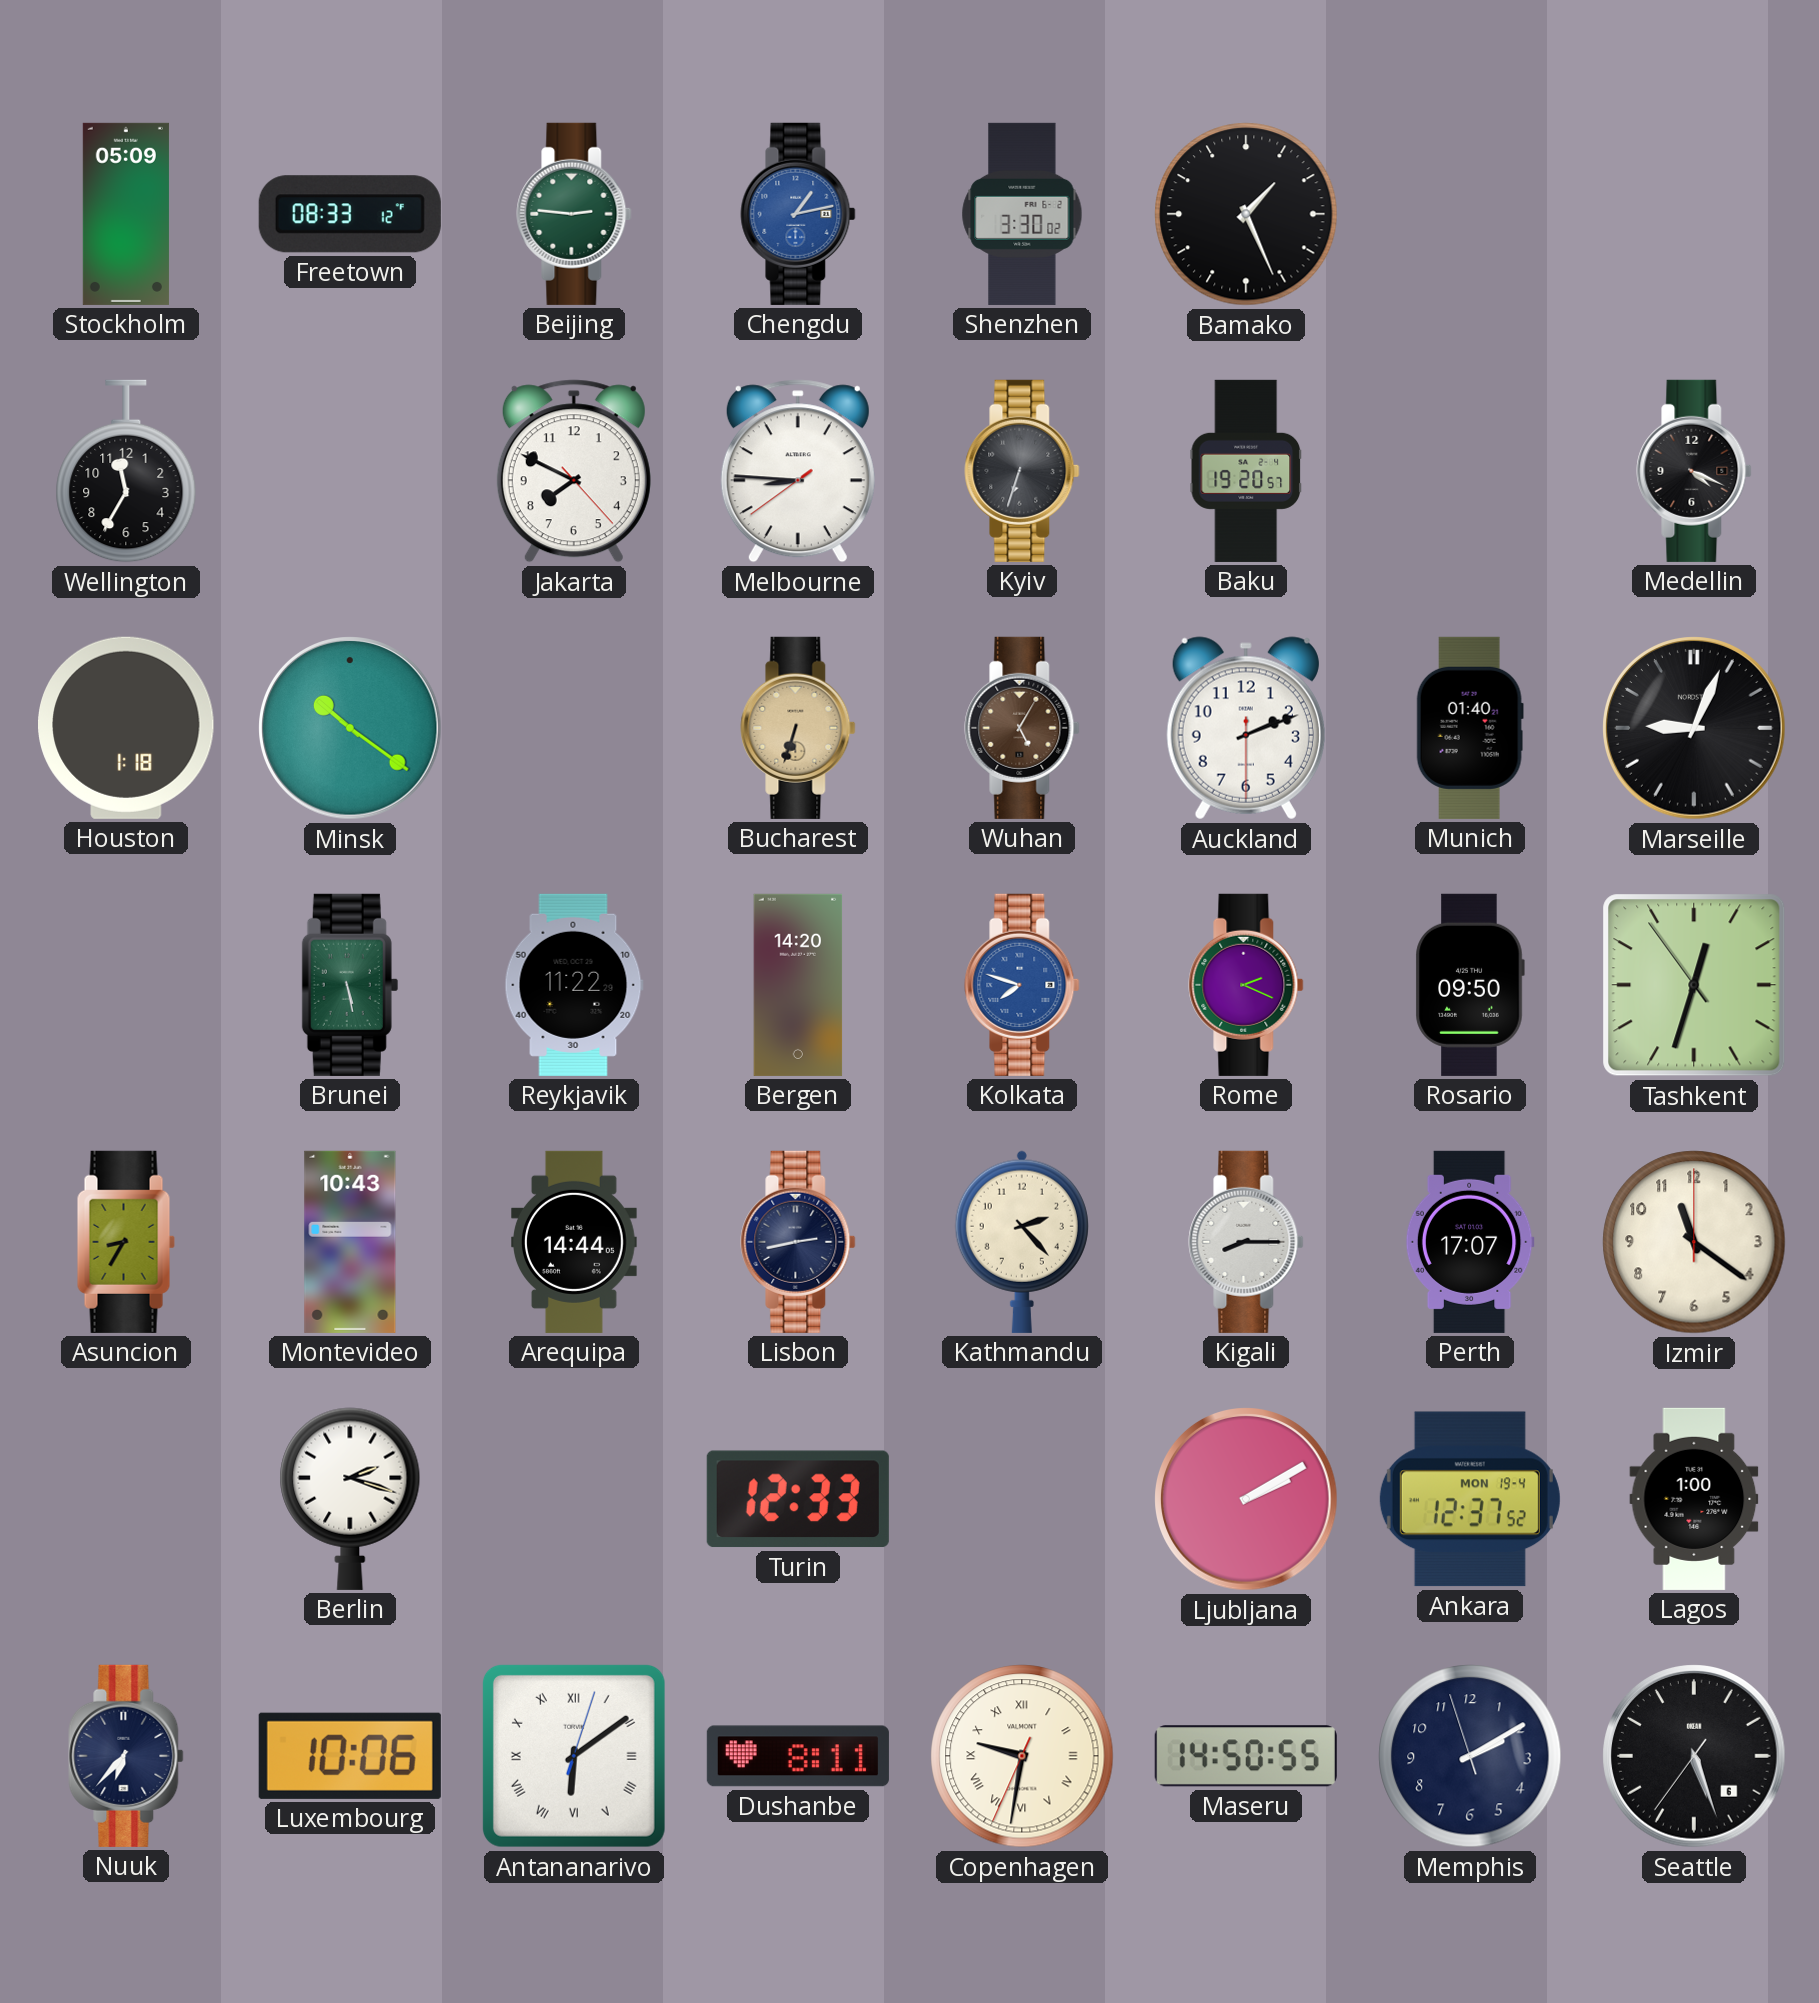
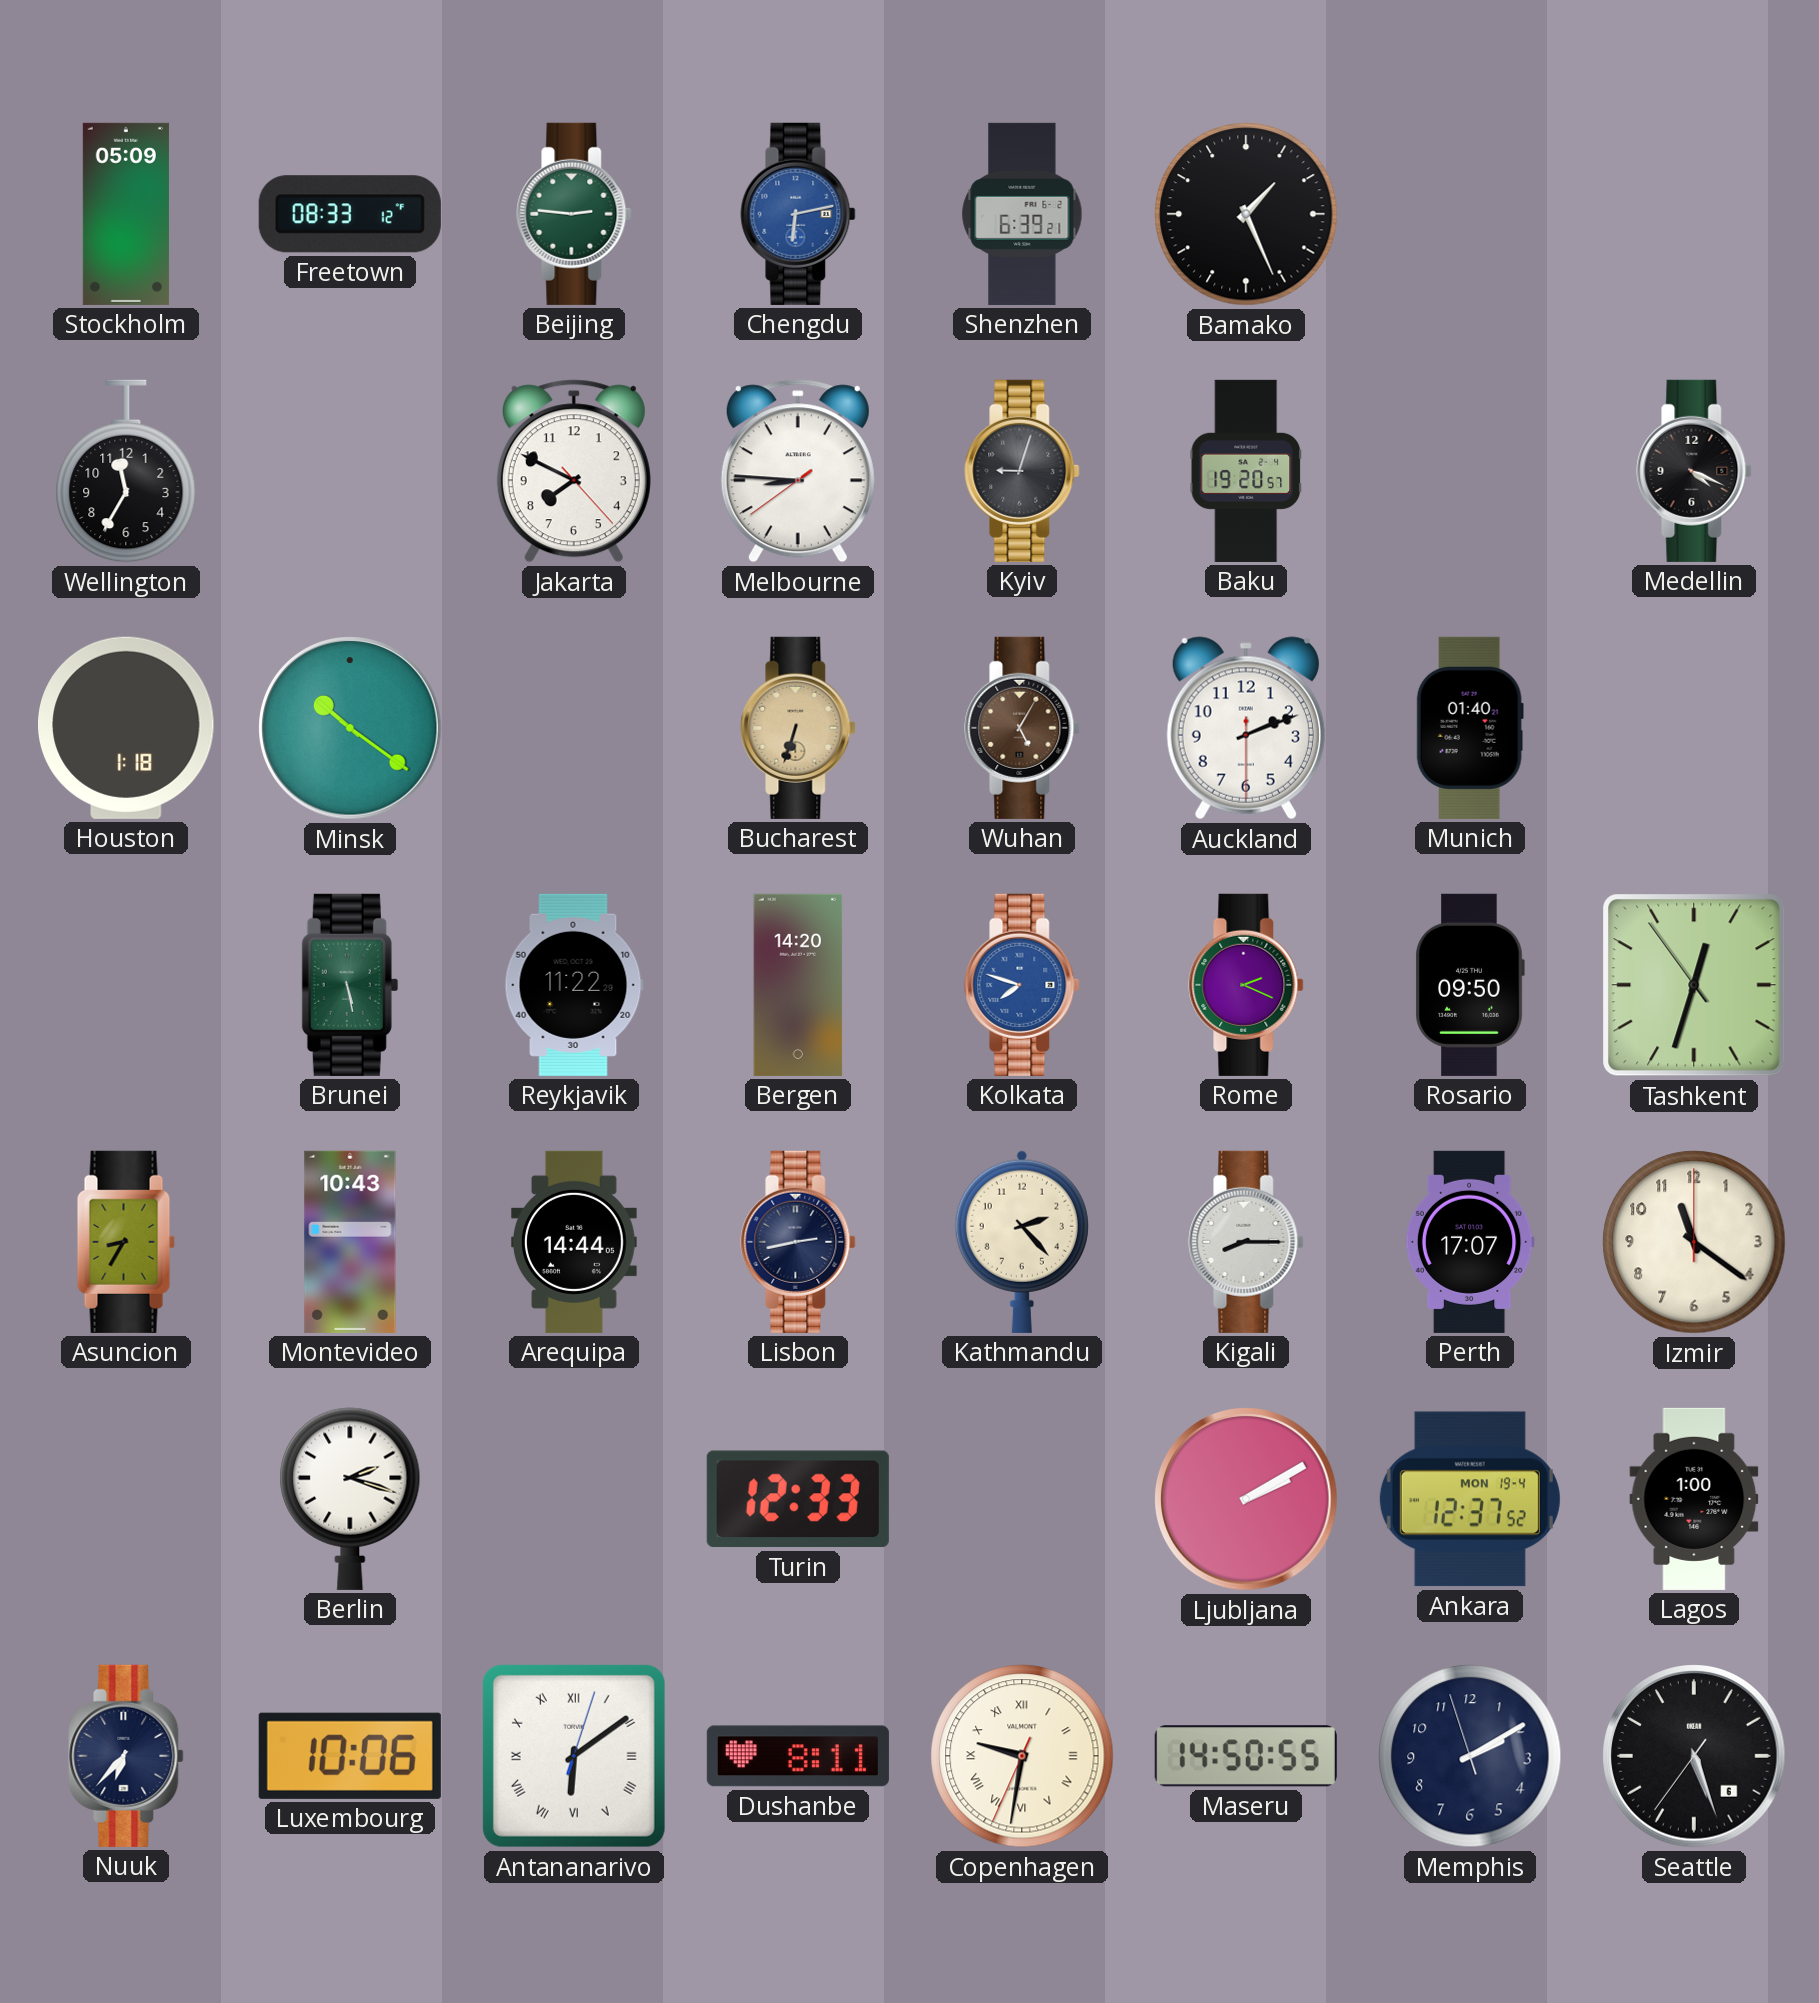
Chengdu: 1:13 -> 6:13
Shenzhen: 3:30 -> 6:39
Kyiv: 6:33 -> 9:03
Marseille: 9:04 -> none
